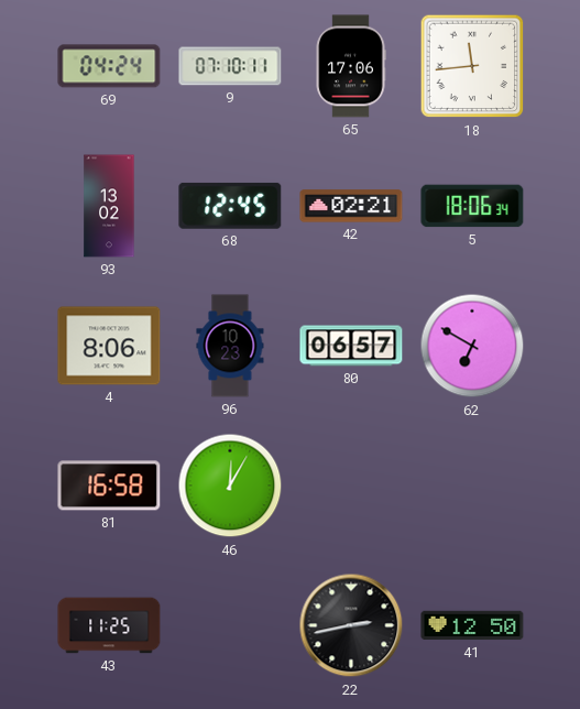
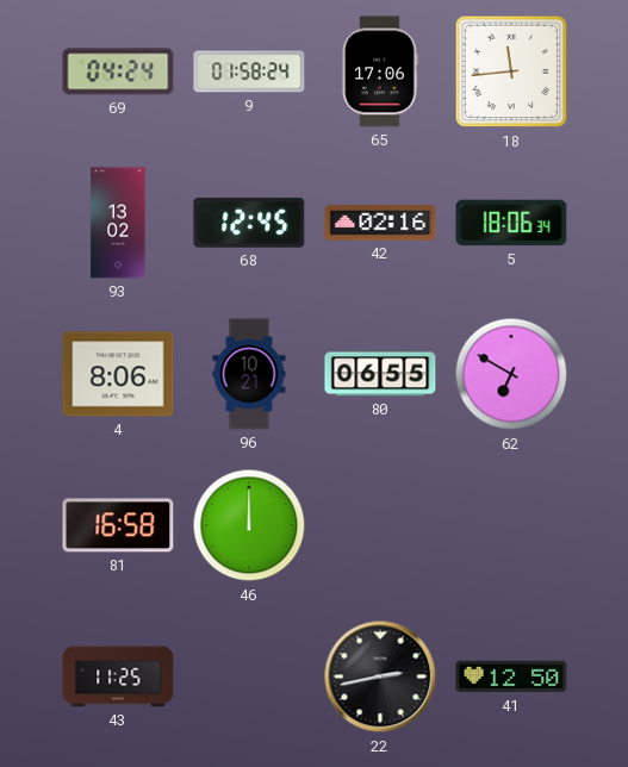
9: 07:10 -> 01:58
42: 02:21 -> 02:16
96: 10:23 -> 10:21
80: 06:57 -> 06:55
46: 12:05 -> 12:00
